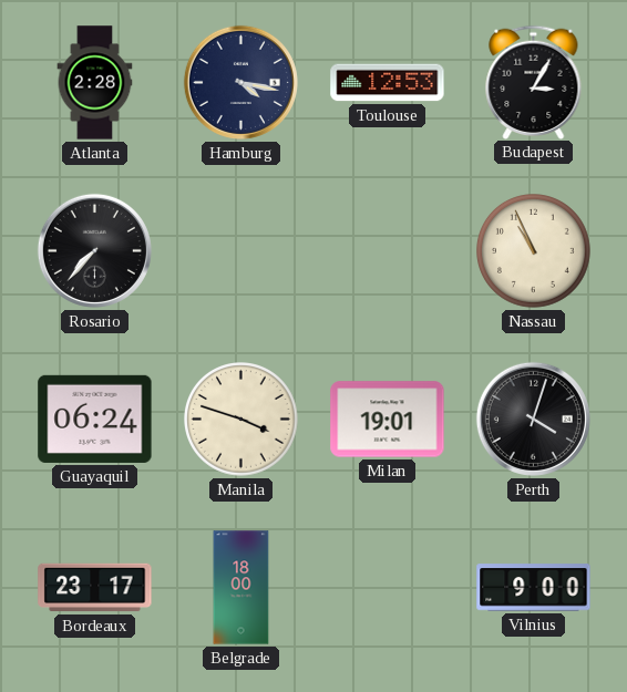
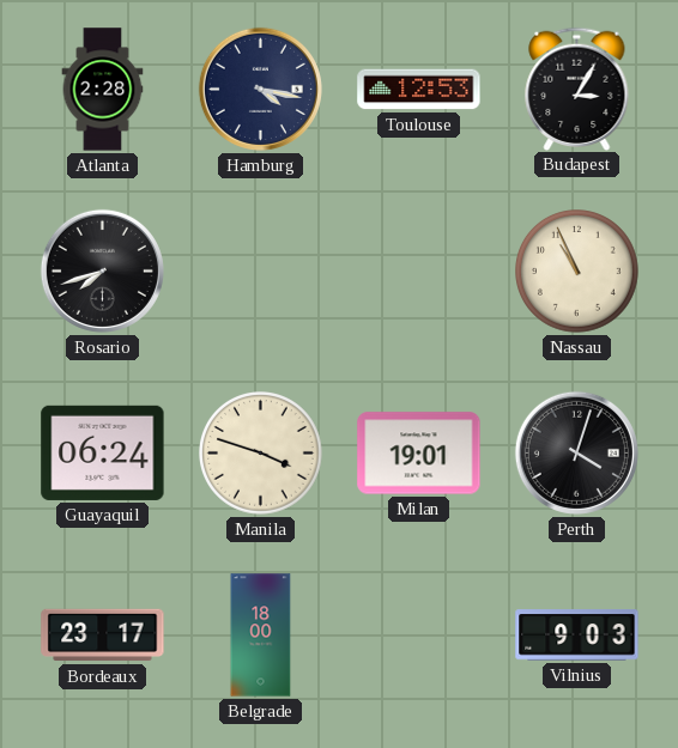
Rosario: 7:37 -> 7:42
Vilnius: 9:00 -> 9:03
